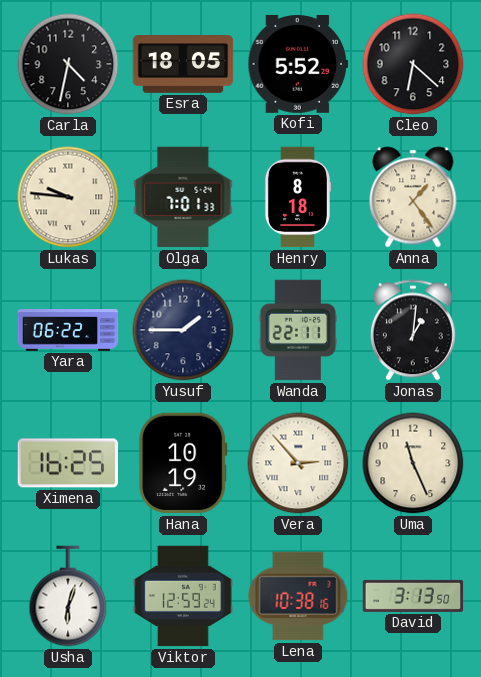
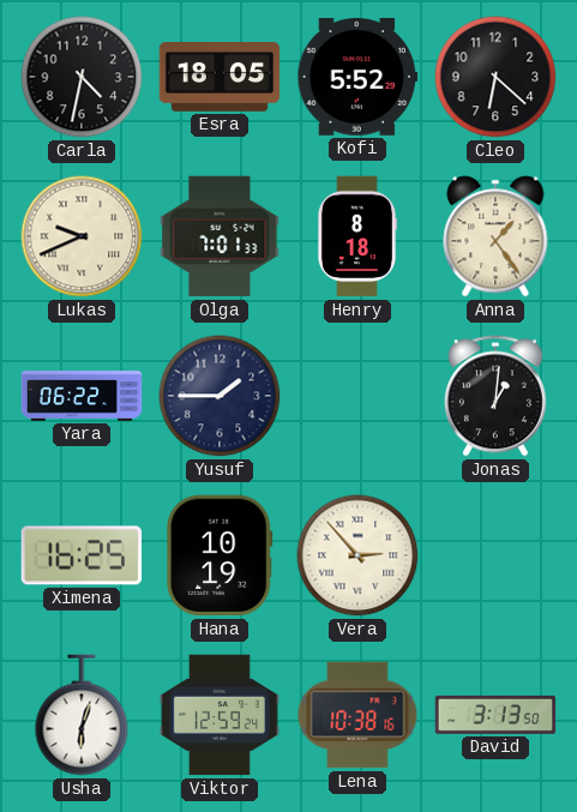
Lukas: 9:46 -> 9:41
Wanda: 22:11 -> none
Uma: 11:26 -> none
